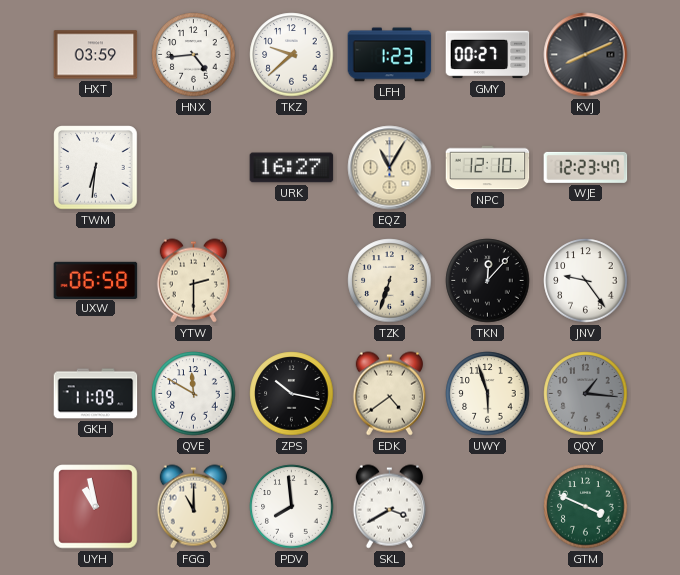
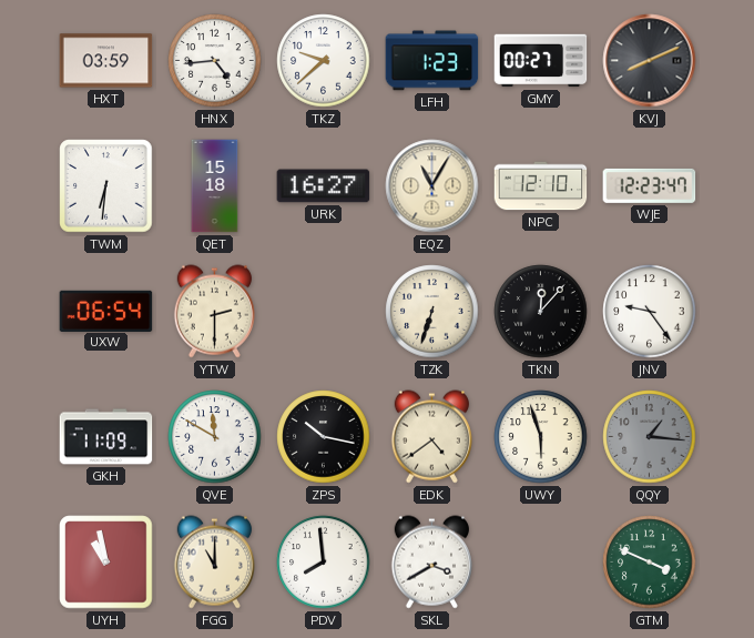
QET: none -> 15:18
UXW: 06:58 -> 06:54
